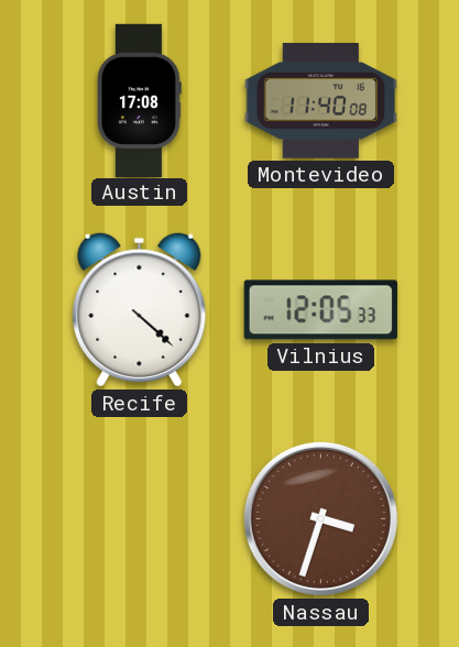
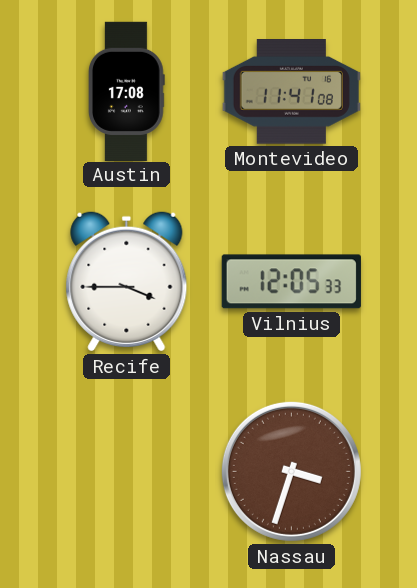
Montevideo: 11:40 -> 11:41
Recife: 4:22 -> 3:45
